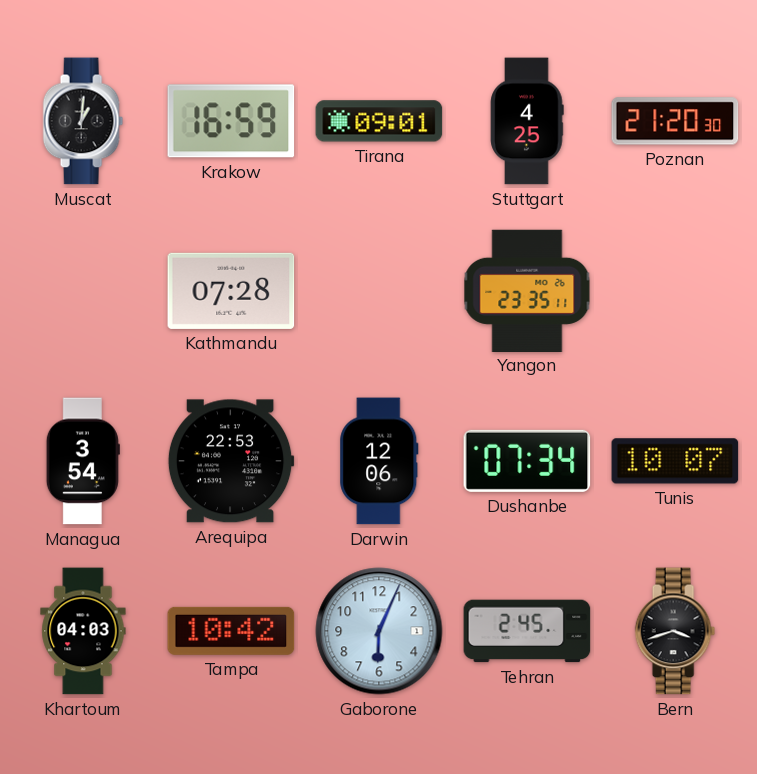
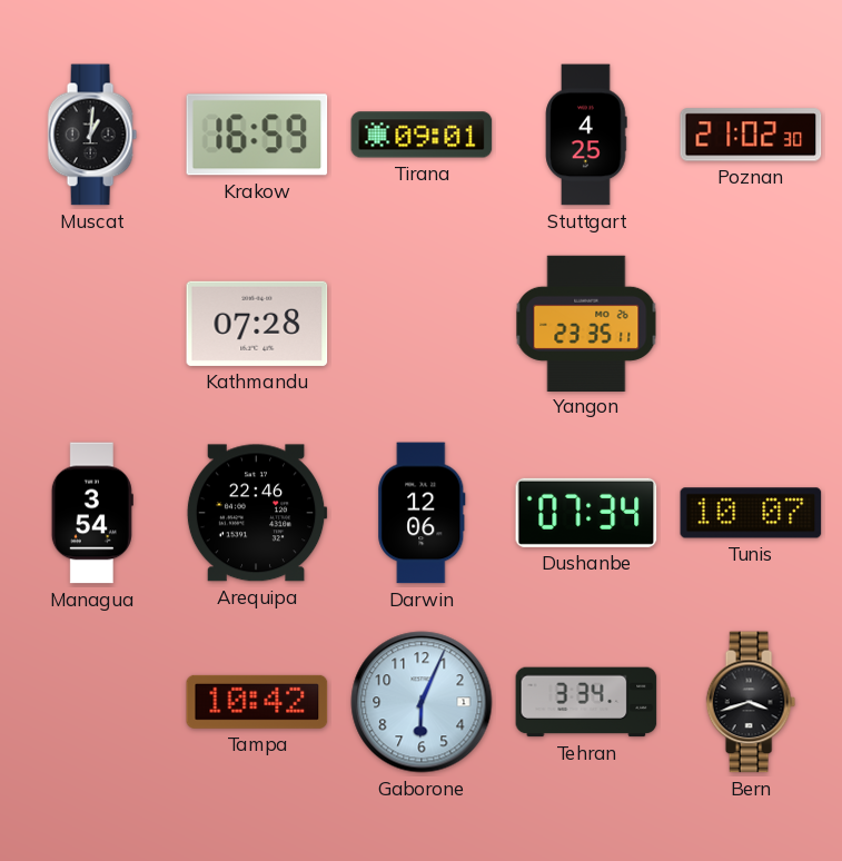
Poznan: 21:20 -> 21:02
Arequipa: 22:53 -> 22:46
Khartoum: 04:03 -> none
Tehran: 2:45 -> 3:34
